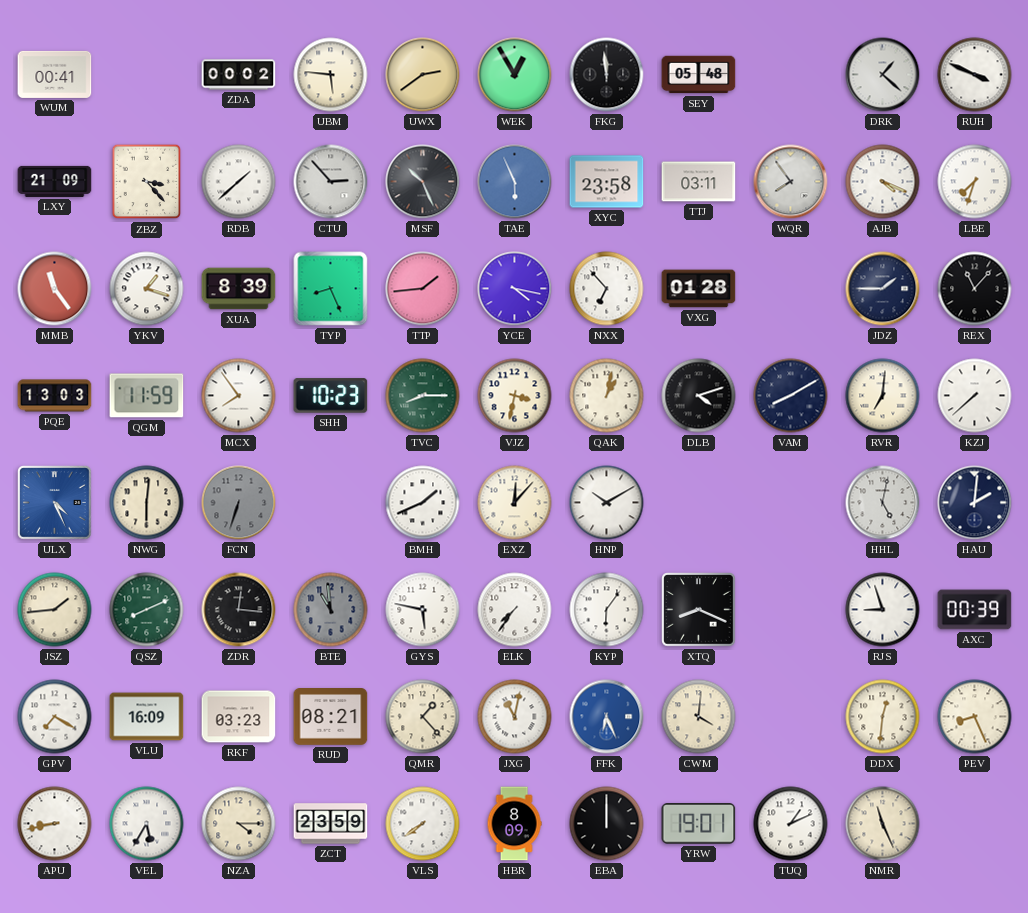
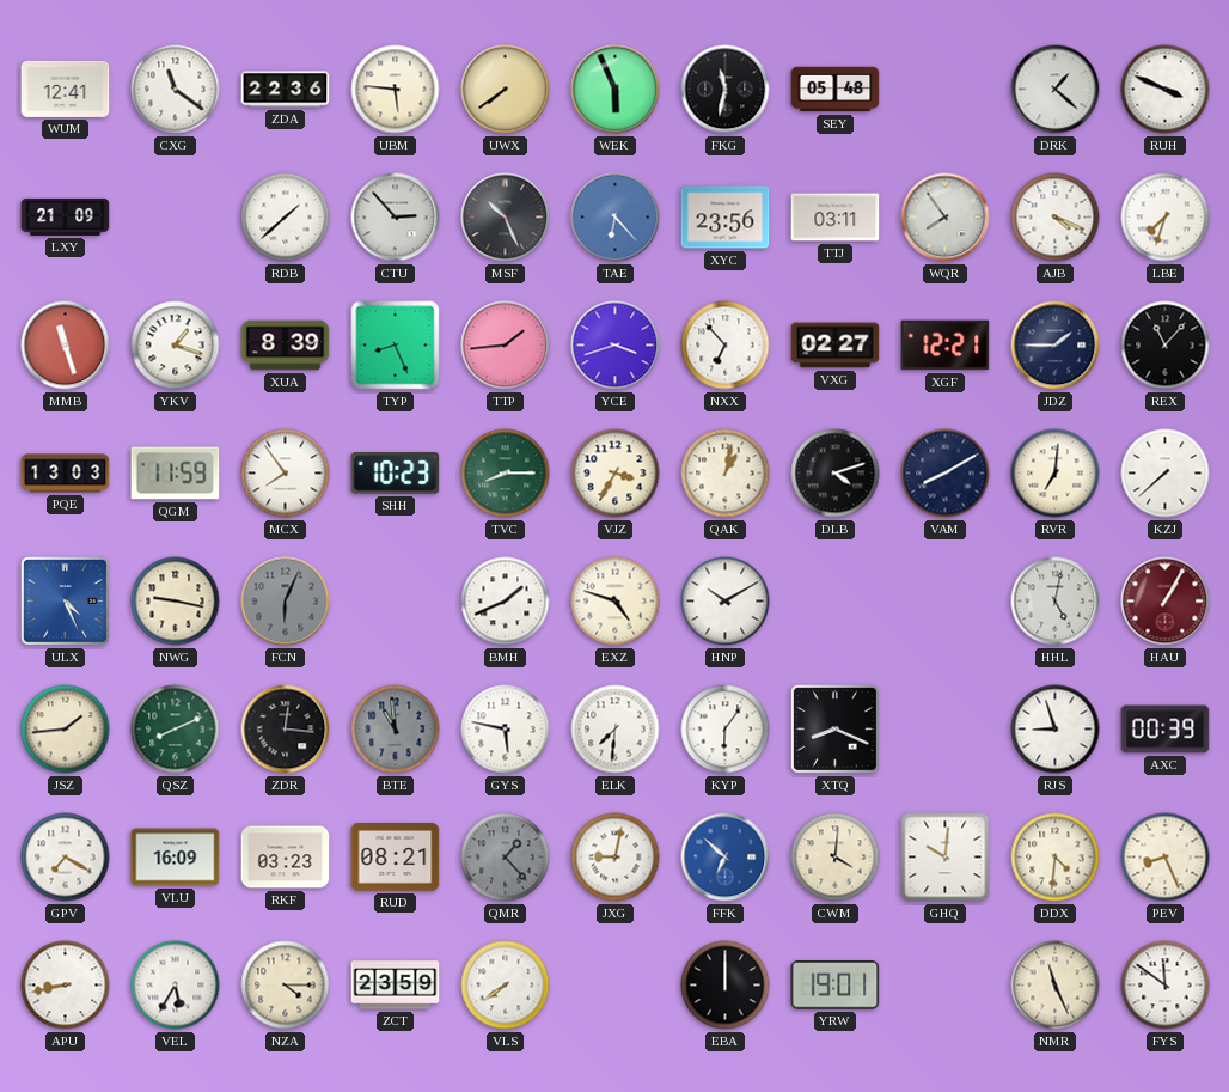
WUM: 00:41 -> 12:41
CXG: none -> 11:21
ZDA: 00:02 -> 22:36
UWX: 2:39 -> 7:39
WEK: 12:55 -> 5:56
FKG: 11:59 -> 11:32
ZBZ: 3:23 -> none
TAE: 5:56 -> 6:23
XYC: 23:58 -> 23:56
MMB: 11:24 -> 11:27
YCE: 4:17 -> 3:42
VXG: 01:28 -> 02:27
XGF: none -> 12:21
VJZ: 3:32 -> 3:35
NWG: 6:01 -> 9:17
FCN: 6:33 -> 6:04
EXZ: 12:07 -> 4:48
HAU: 2:01 -> 1:05
HAU dial: navy -> burgundy
ELK: 7:36 -> 7:31
QMR dial: cream -> grey
JXG: 11:02 -> 9:02
FFK: 6:26 -> 6:52
GHQ: none -> 10:01
DDX: 12:31 -> 4:31
HBR: 8:09 -> none
TUQ: 1:11 -> none
FYS: none -> 11:51
